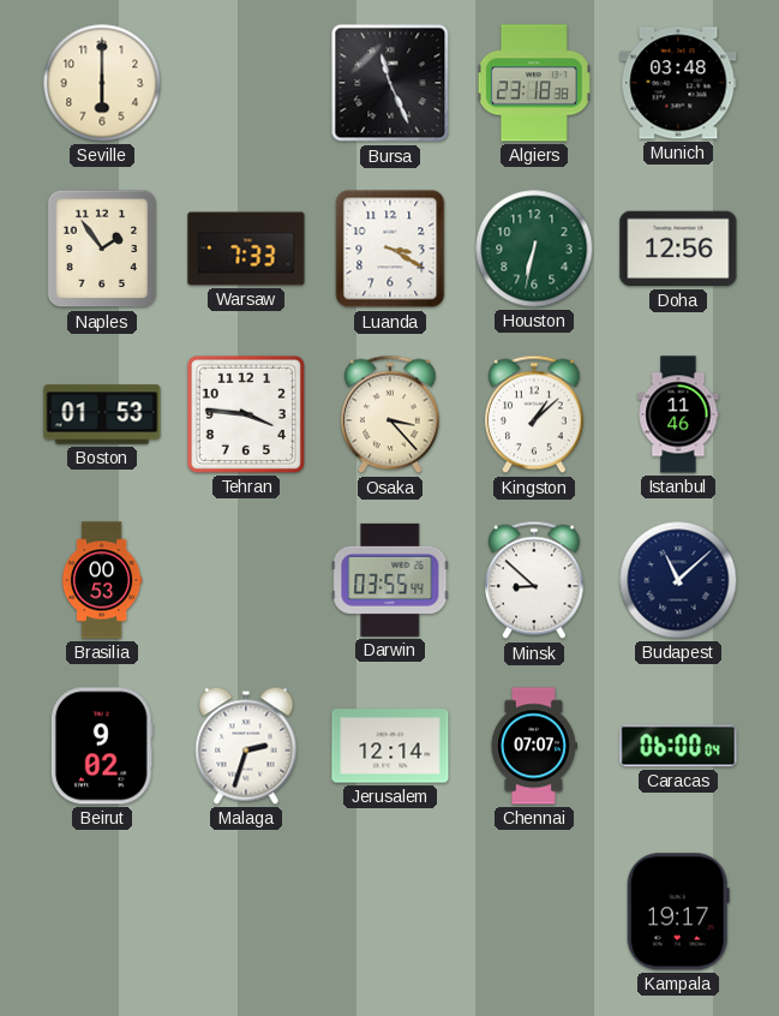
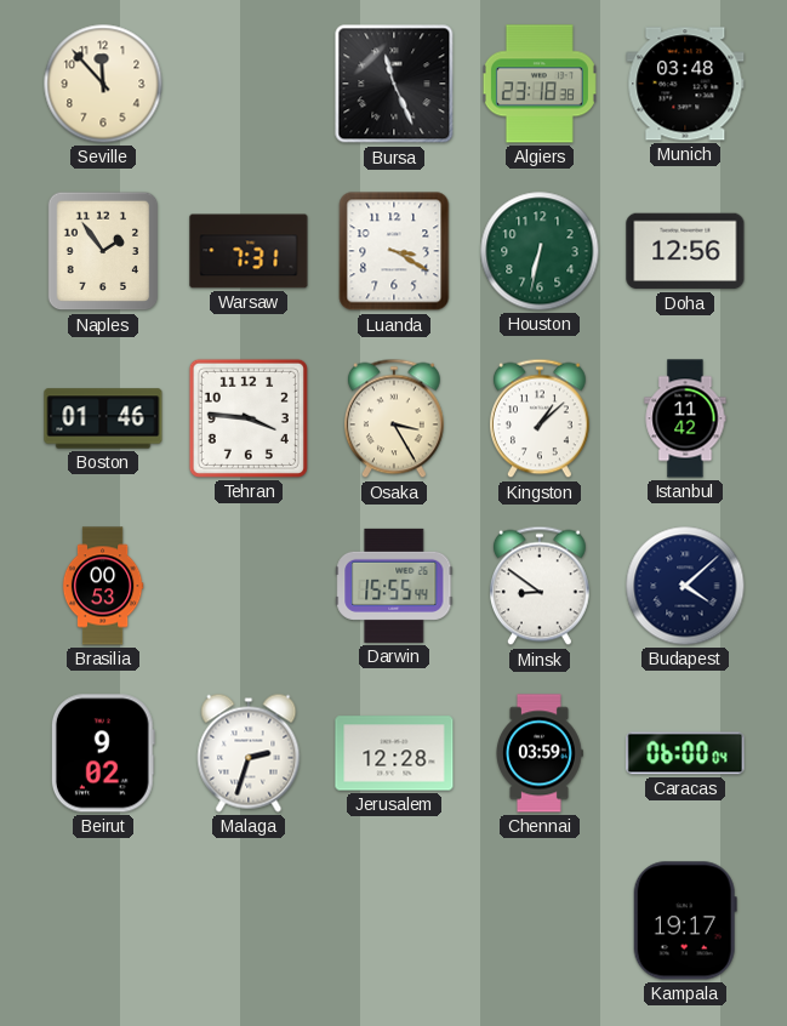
Seville: 6:00 -> 11:53
Warsaw: 7:33 -> 7:31
Boston: 01:53 -> 01:46
Osaka: 3:23 -> 3:25
Istanbul: 11:46 -> 11:42
Darwin: 03:55 -> 15:55
Minsk: 8:52 -> 8:51
Budapest: 11:08 -> 4:08
Jerusalem: 12:14 -> 12:28
Chennai: 07:07 -> 03:59
